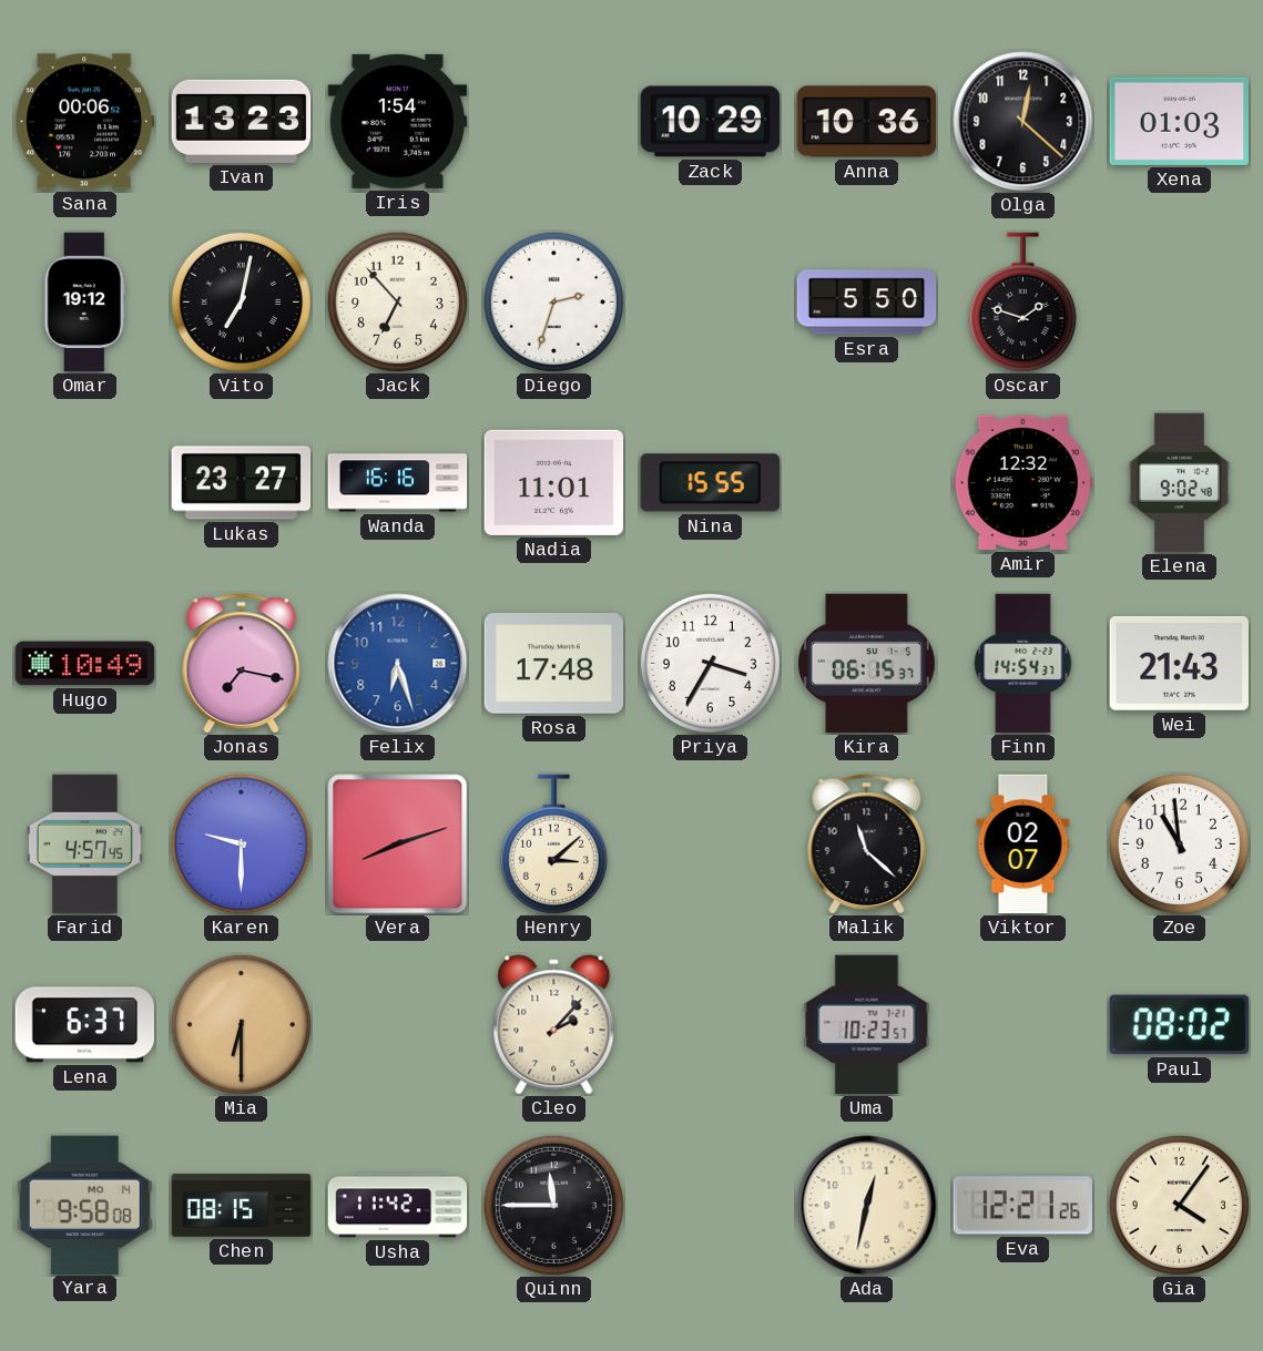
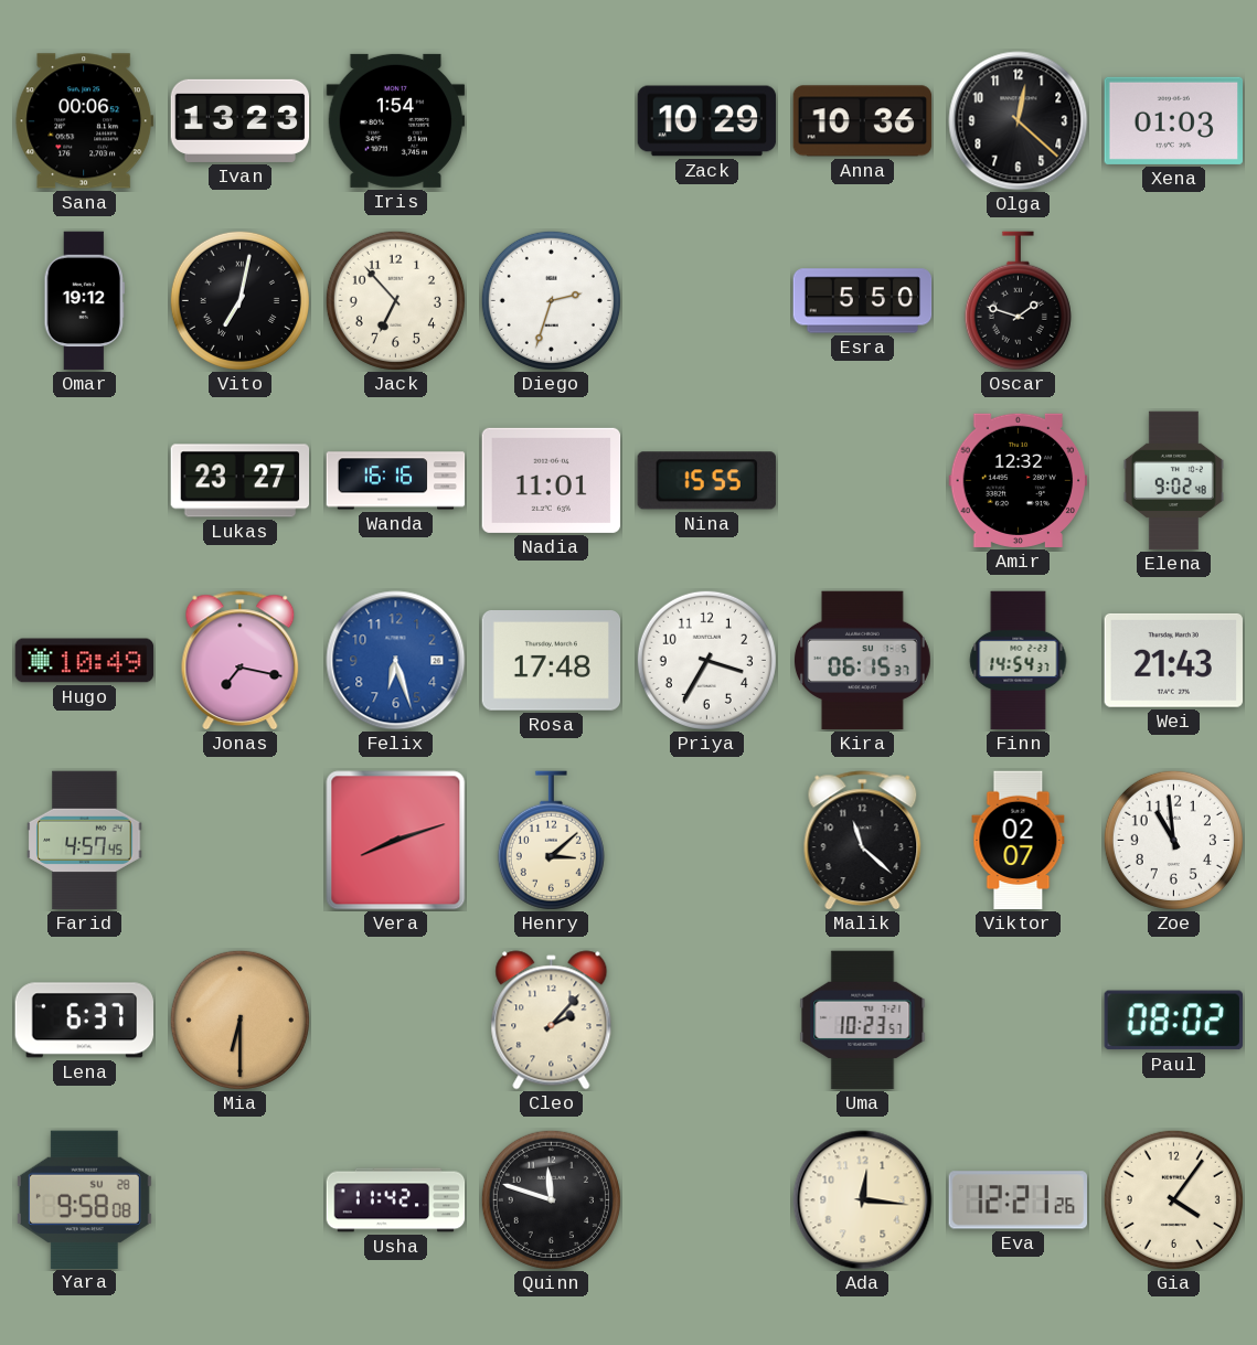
Karen: 9:30 -> none
Yara date: MO 14 -> SU 28
Chen: 08:15 -> none
Quinn: 11:45 -> 11:48
Ada: 12:32 -> 12:16
